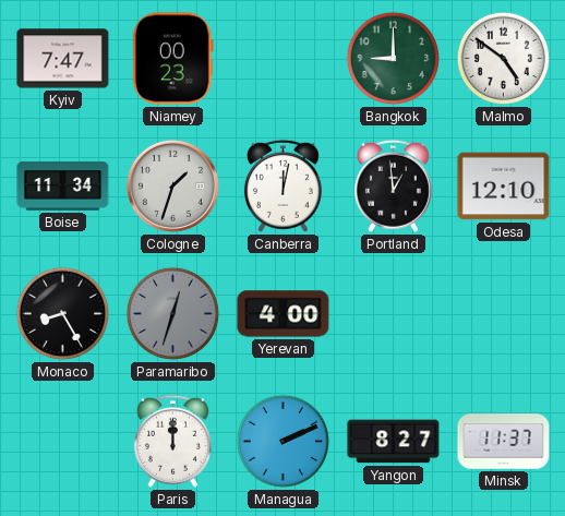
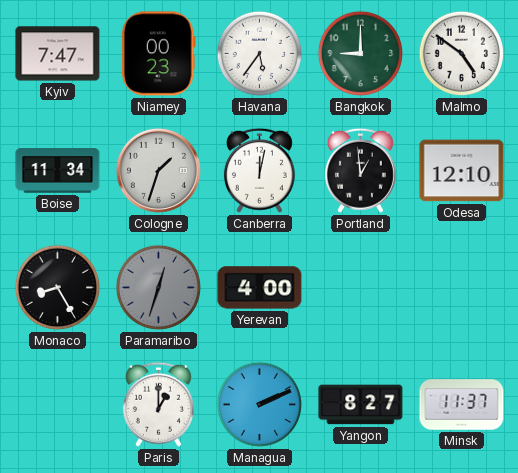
Havana: none -> 5:36
Paris: 12:00 -> 1:00
